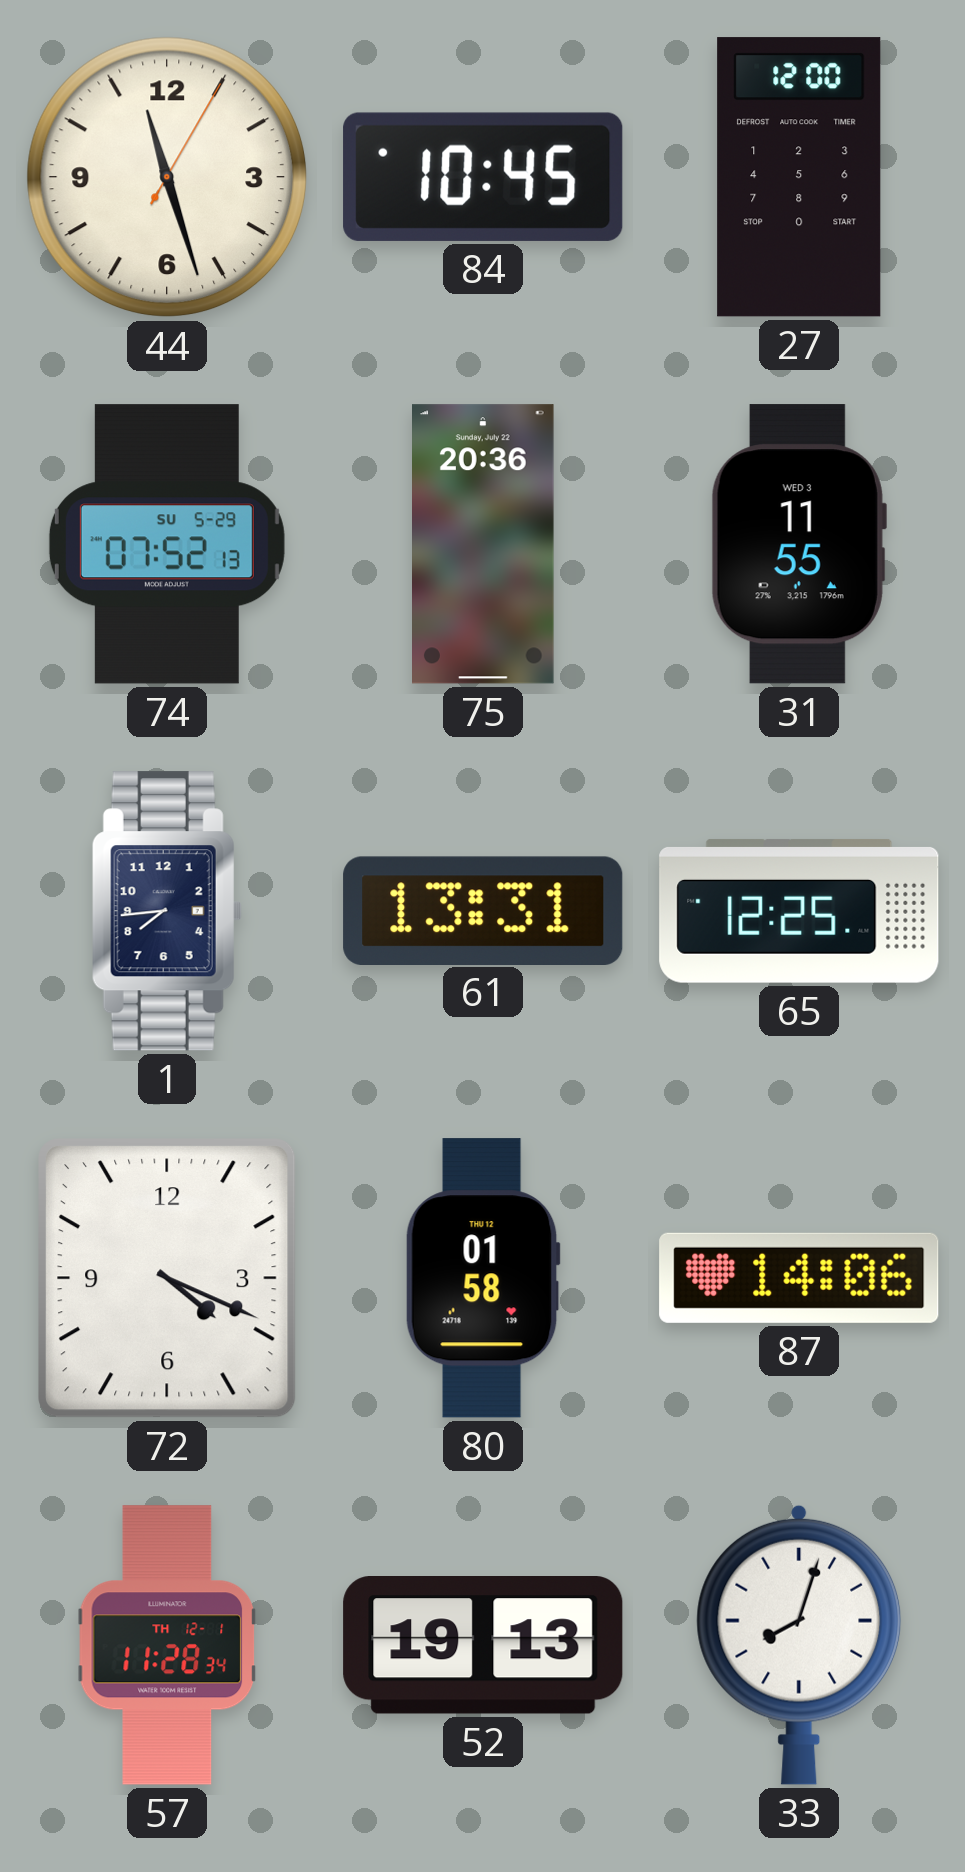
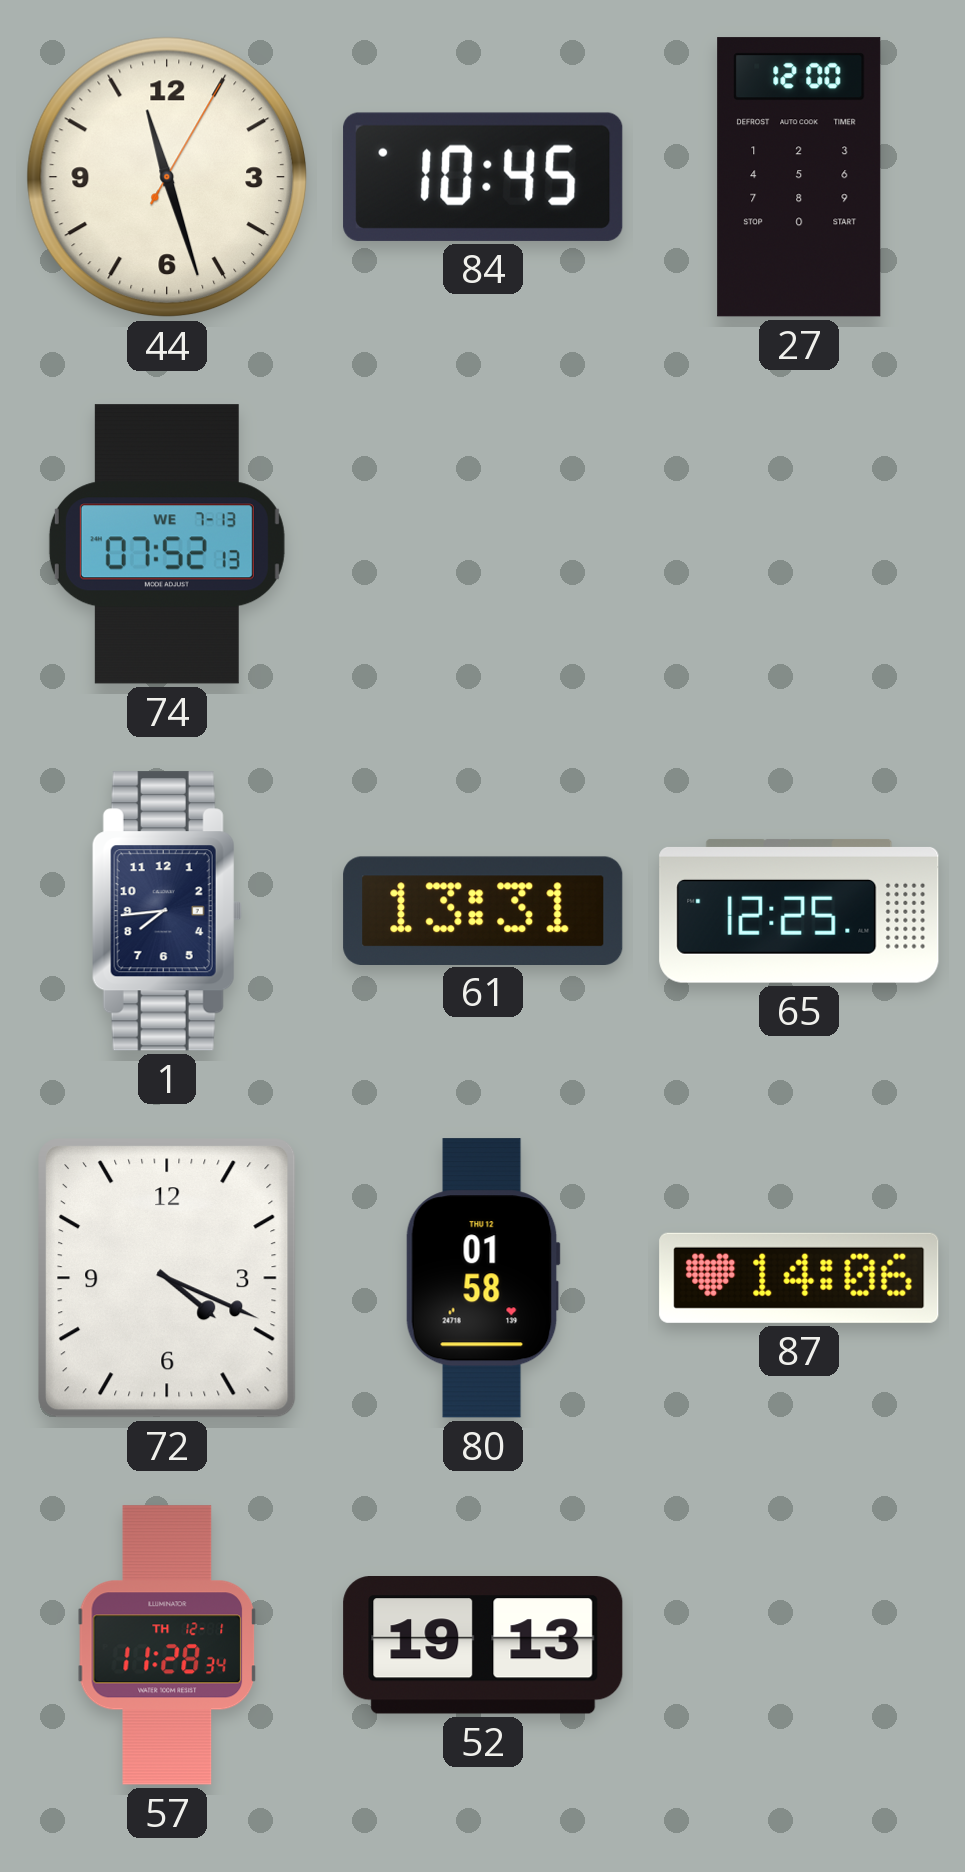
74 date: SU 5-29 -> WE 7-13
75: 20:36 -> none
31: 11:55 -> none
33: 8:03 -> none
